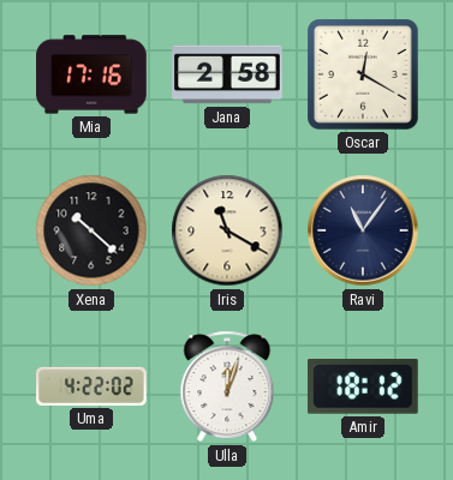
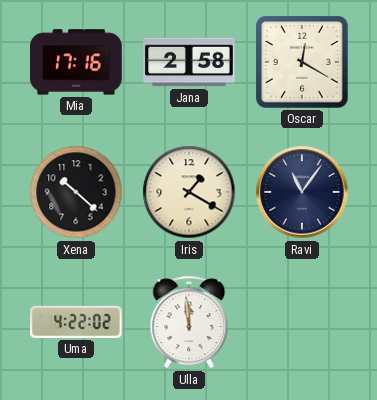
Iris: 11:20 -> 1:20
Ulla: 12:03 -> 11:59
Amir: 18:12 -> none
